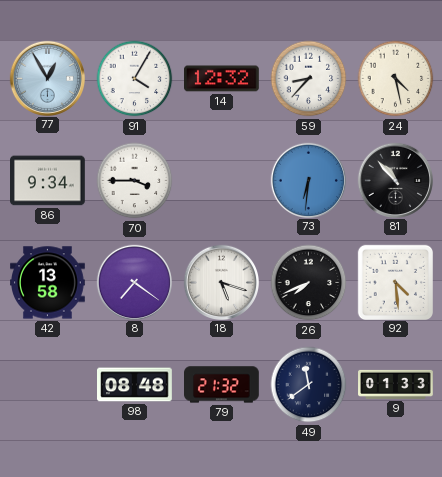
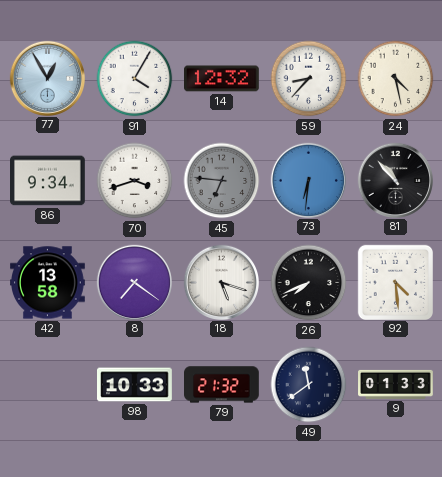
70: 3:45 -> 3:42
45: none -> 6:46
98: 08:48 -> 10:33
